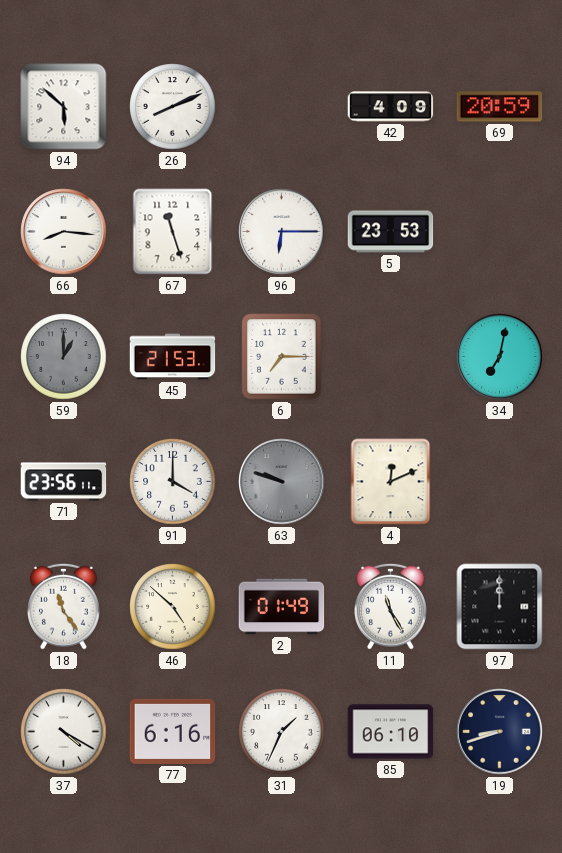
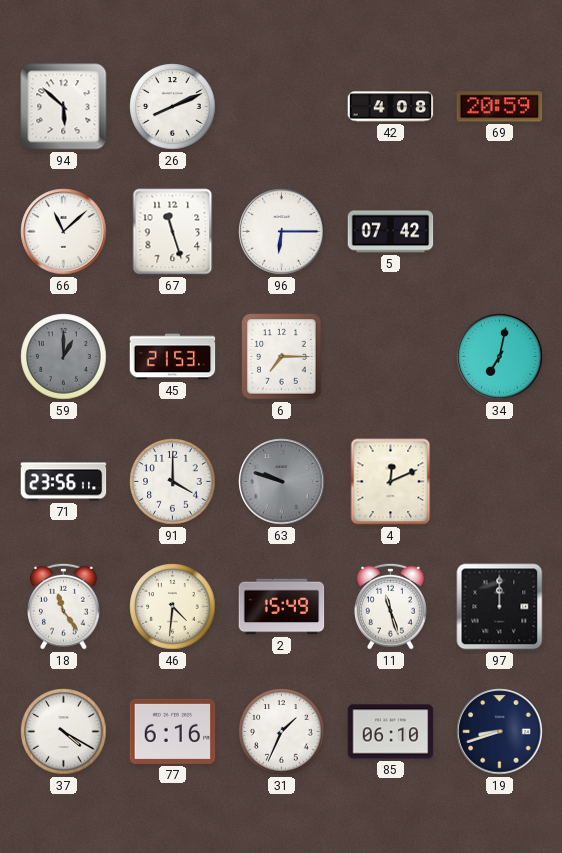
42: 4:09 -> 4:08
66: 8:16 -> 11:08
5: 23:53 -> 07:42
46: 4:52 -> 4:31
2: 01:49 -> 15:49
11: 11:25 -> 11:27
